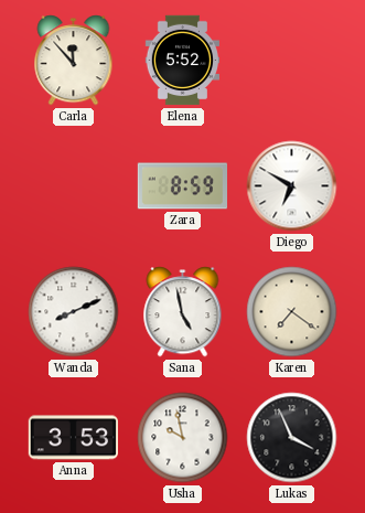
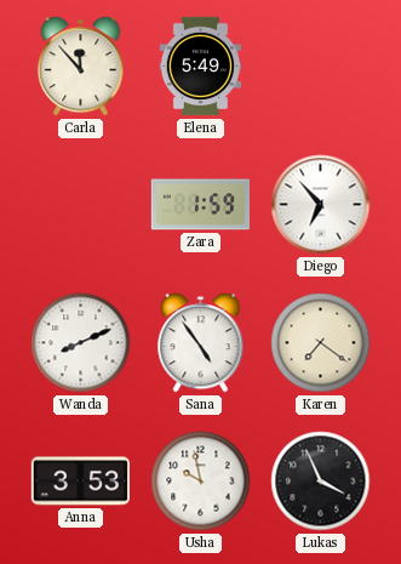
Elena: 5:52 -> 5:49
Zara: 8:59 -> 1:59
Diego: 6:50 -> 6:53
Sana: 4:58 -> 4:54
